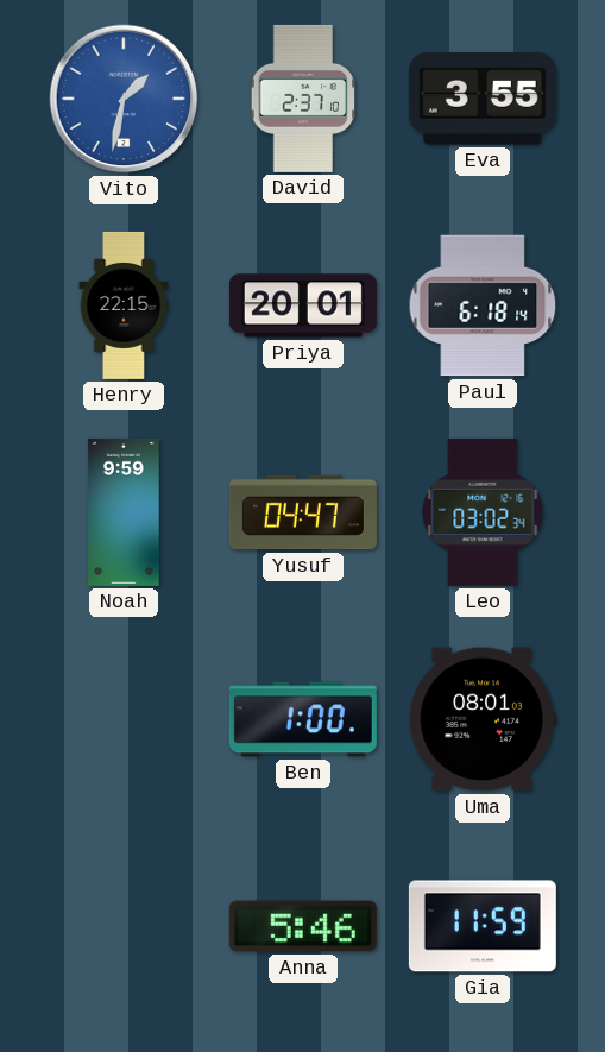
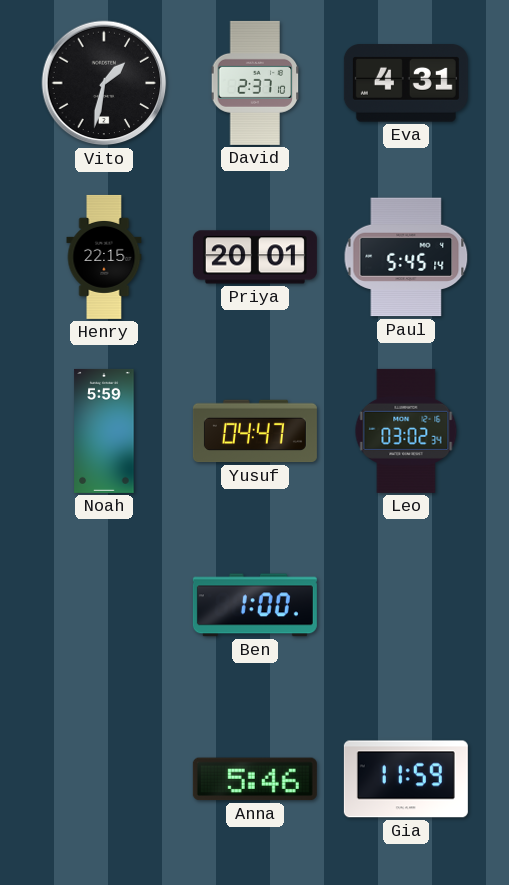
Vito dial: blue -> black
Eva: 3:55 -> 4:31
Paul: 6:18 -> 5:45
Noah: 9:59 -> 5:59
Uma: 08:01 -> none
